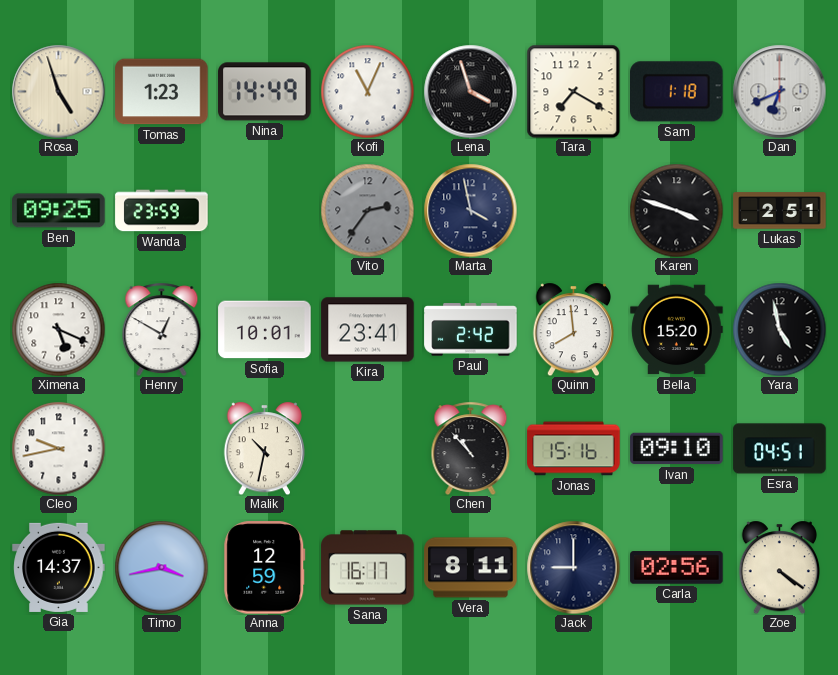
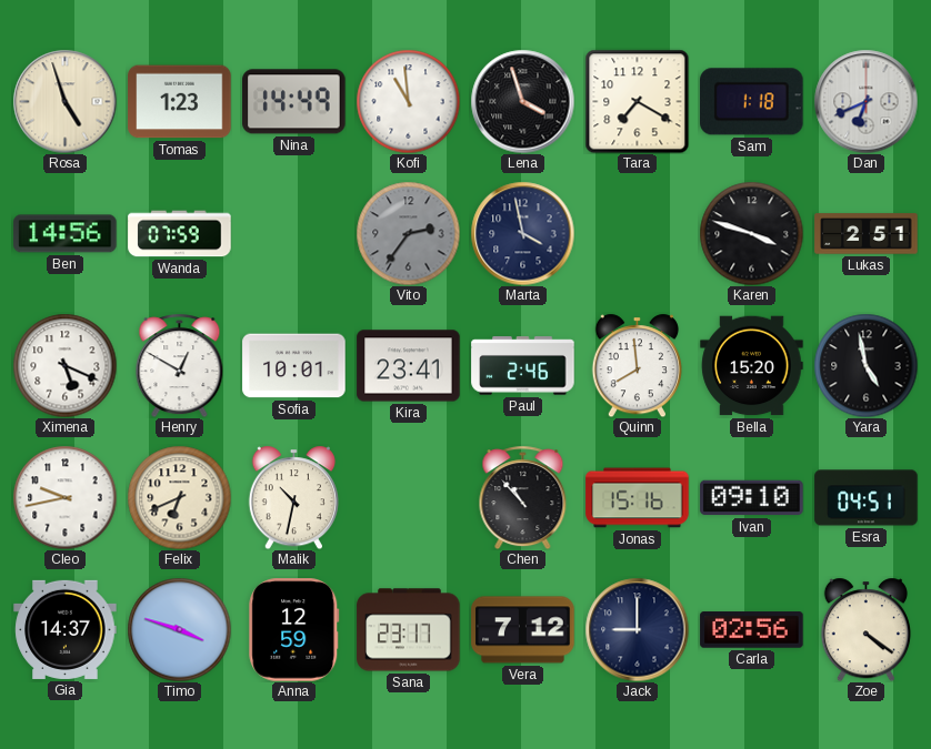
Kofi: 11:04 -> 10:59
Ben: 09:25 -> 14:56
Wanda: 23:59 -> 07:59
Paul: 2:42 -> 2:46
Felix: none -> 6:41
Timo: 3:43 -> 3:48
Sana: 16:17 -> 23:17
Vera: 8:11 -> 7:12
